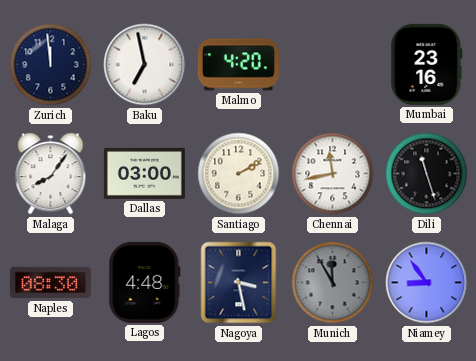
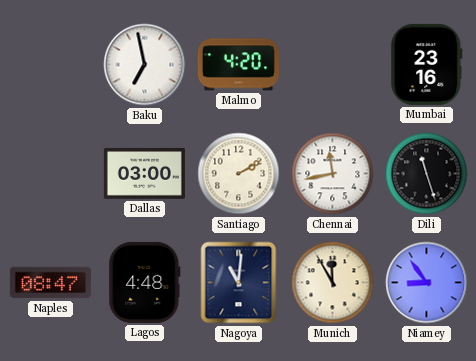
Zurich: 11:59 -> none
Malaga: 8:06 -> none
Naples: 08:30 -> 08:47
Nagoya: 3:28 -> 11:01
Munich dial: grey -> cream
